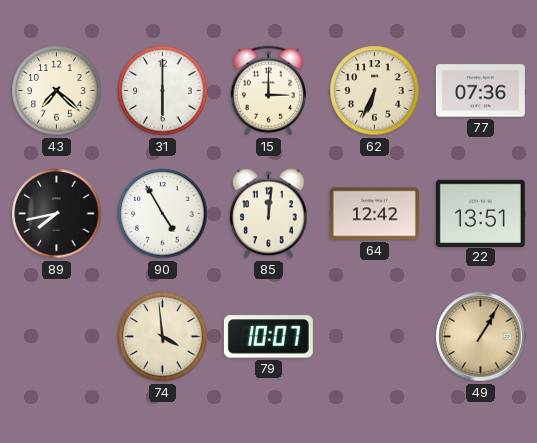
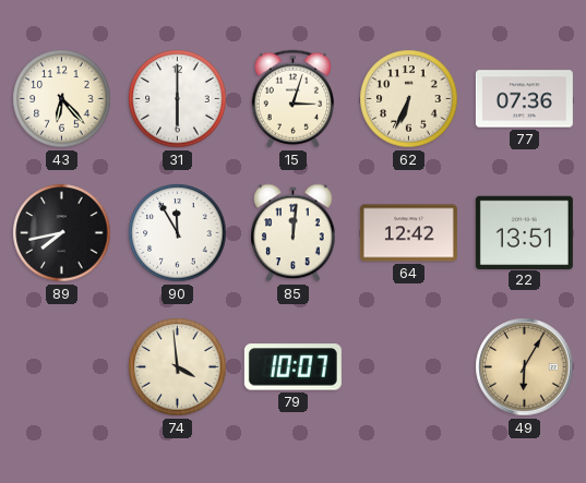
43: 7:22 -> 6:23
15: 3:00 -> 3:03
90: 4:55 -> 11:55
49: 1:05 -> 6:05
